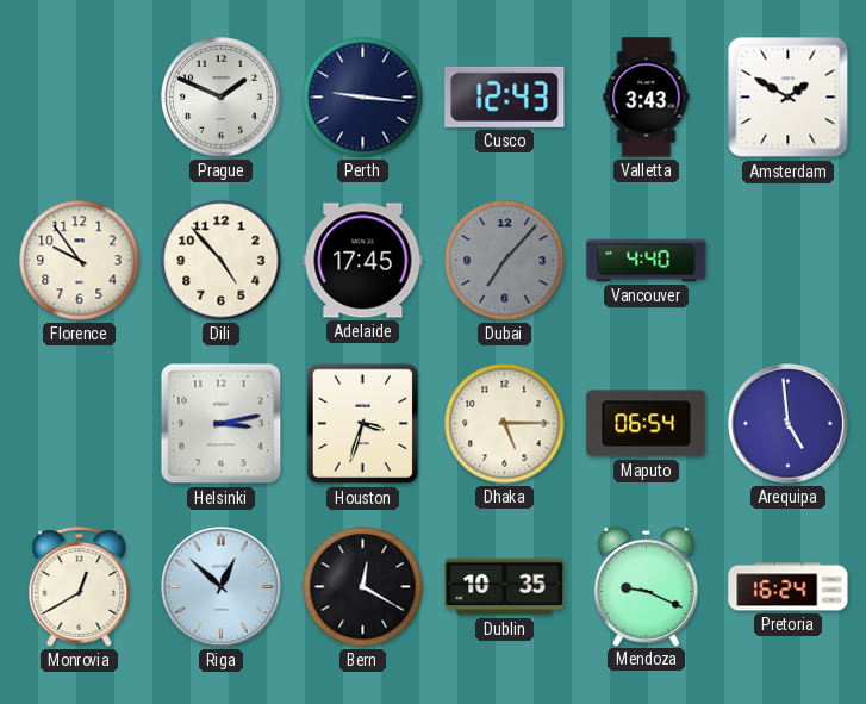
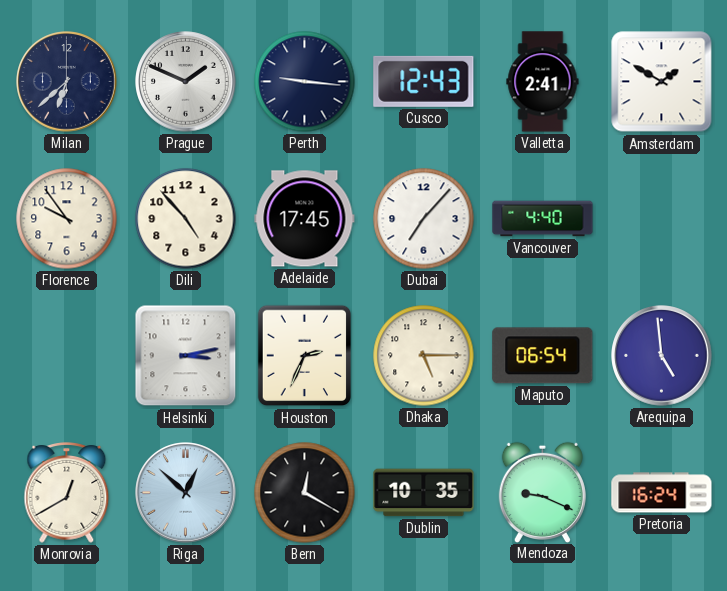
Milan: none -> 6:38
Valletta: 3:43 -> 2:41
Dubai dial: grey -> white
Houston: 3:33 -> 2:34
